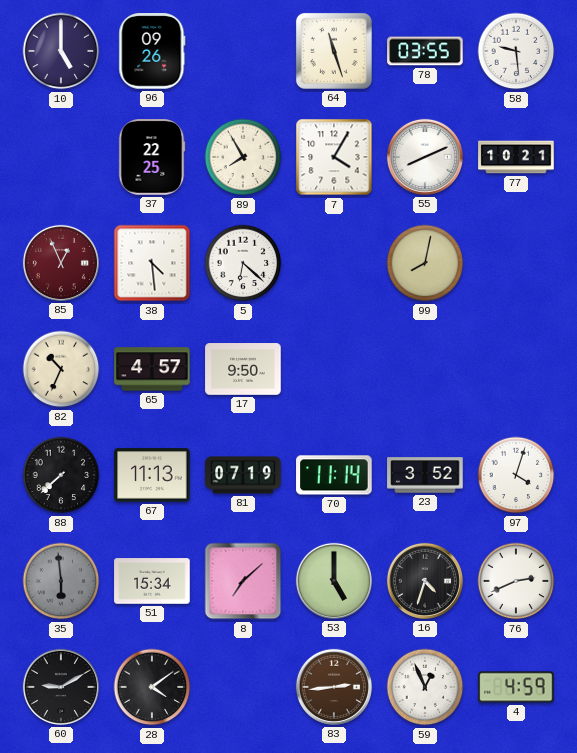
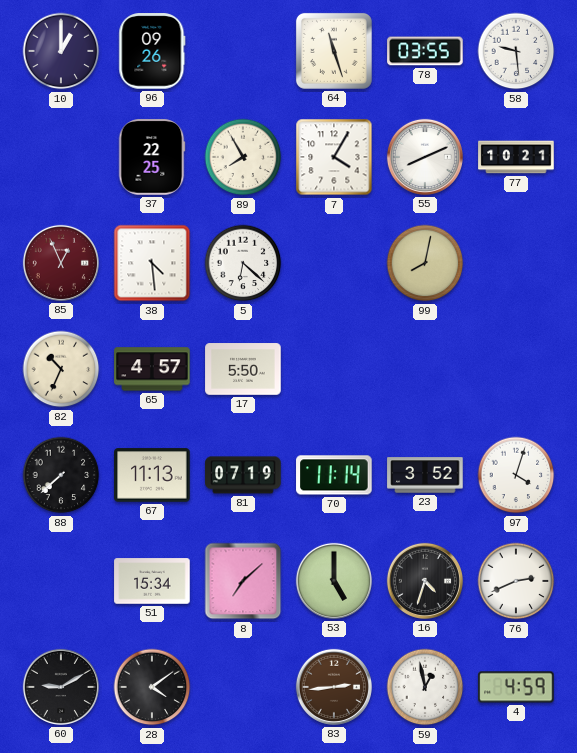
10: 5:00 -> 1:00
17: 9:50 -> 5:50
35: 5:59 -> none
59: 12:56 -> 12:58
